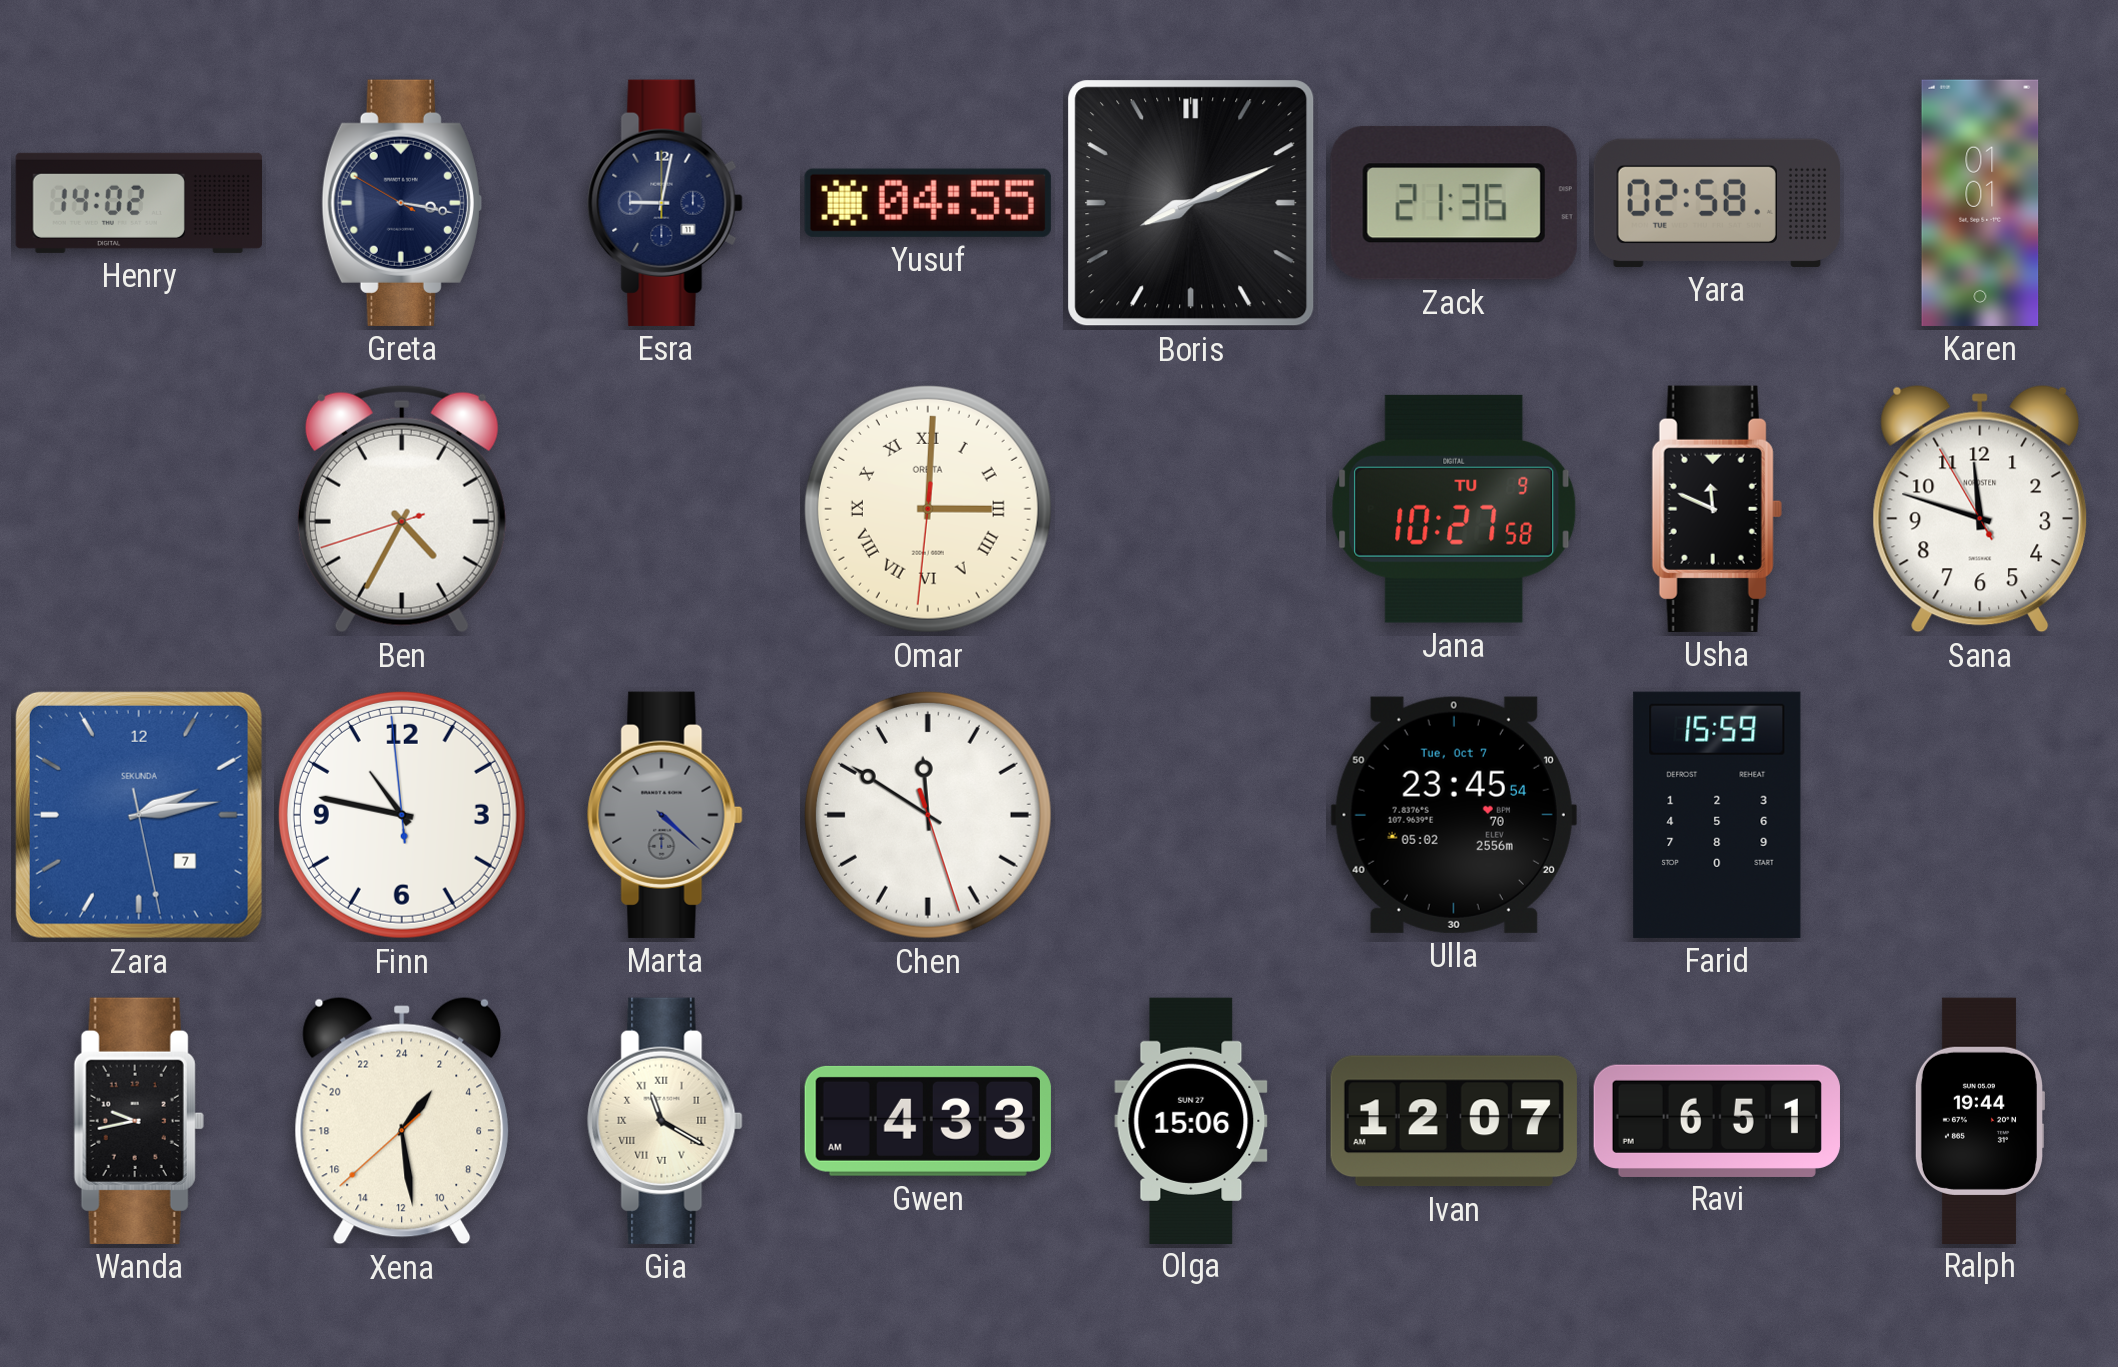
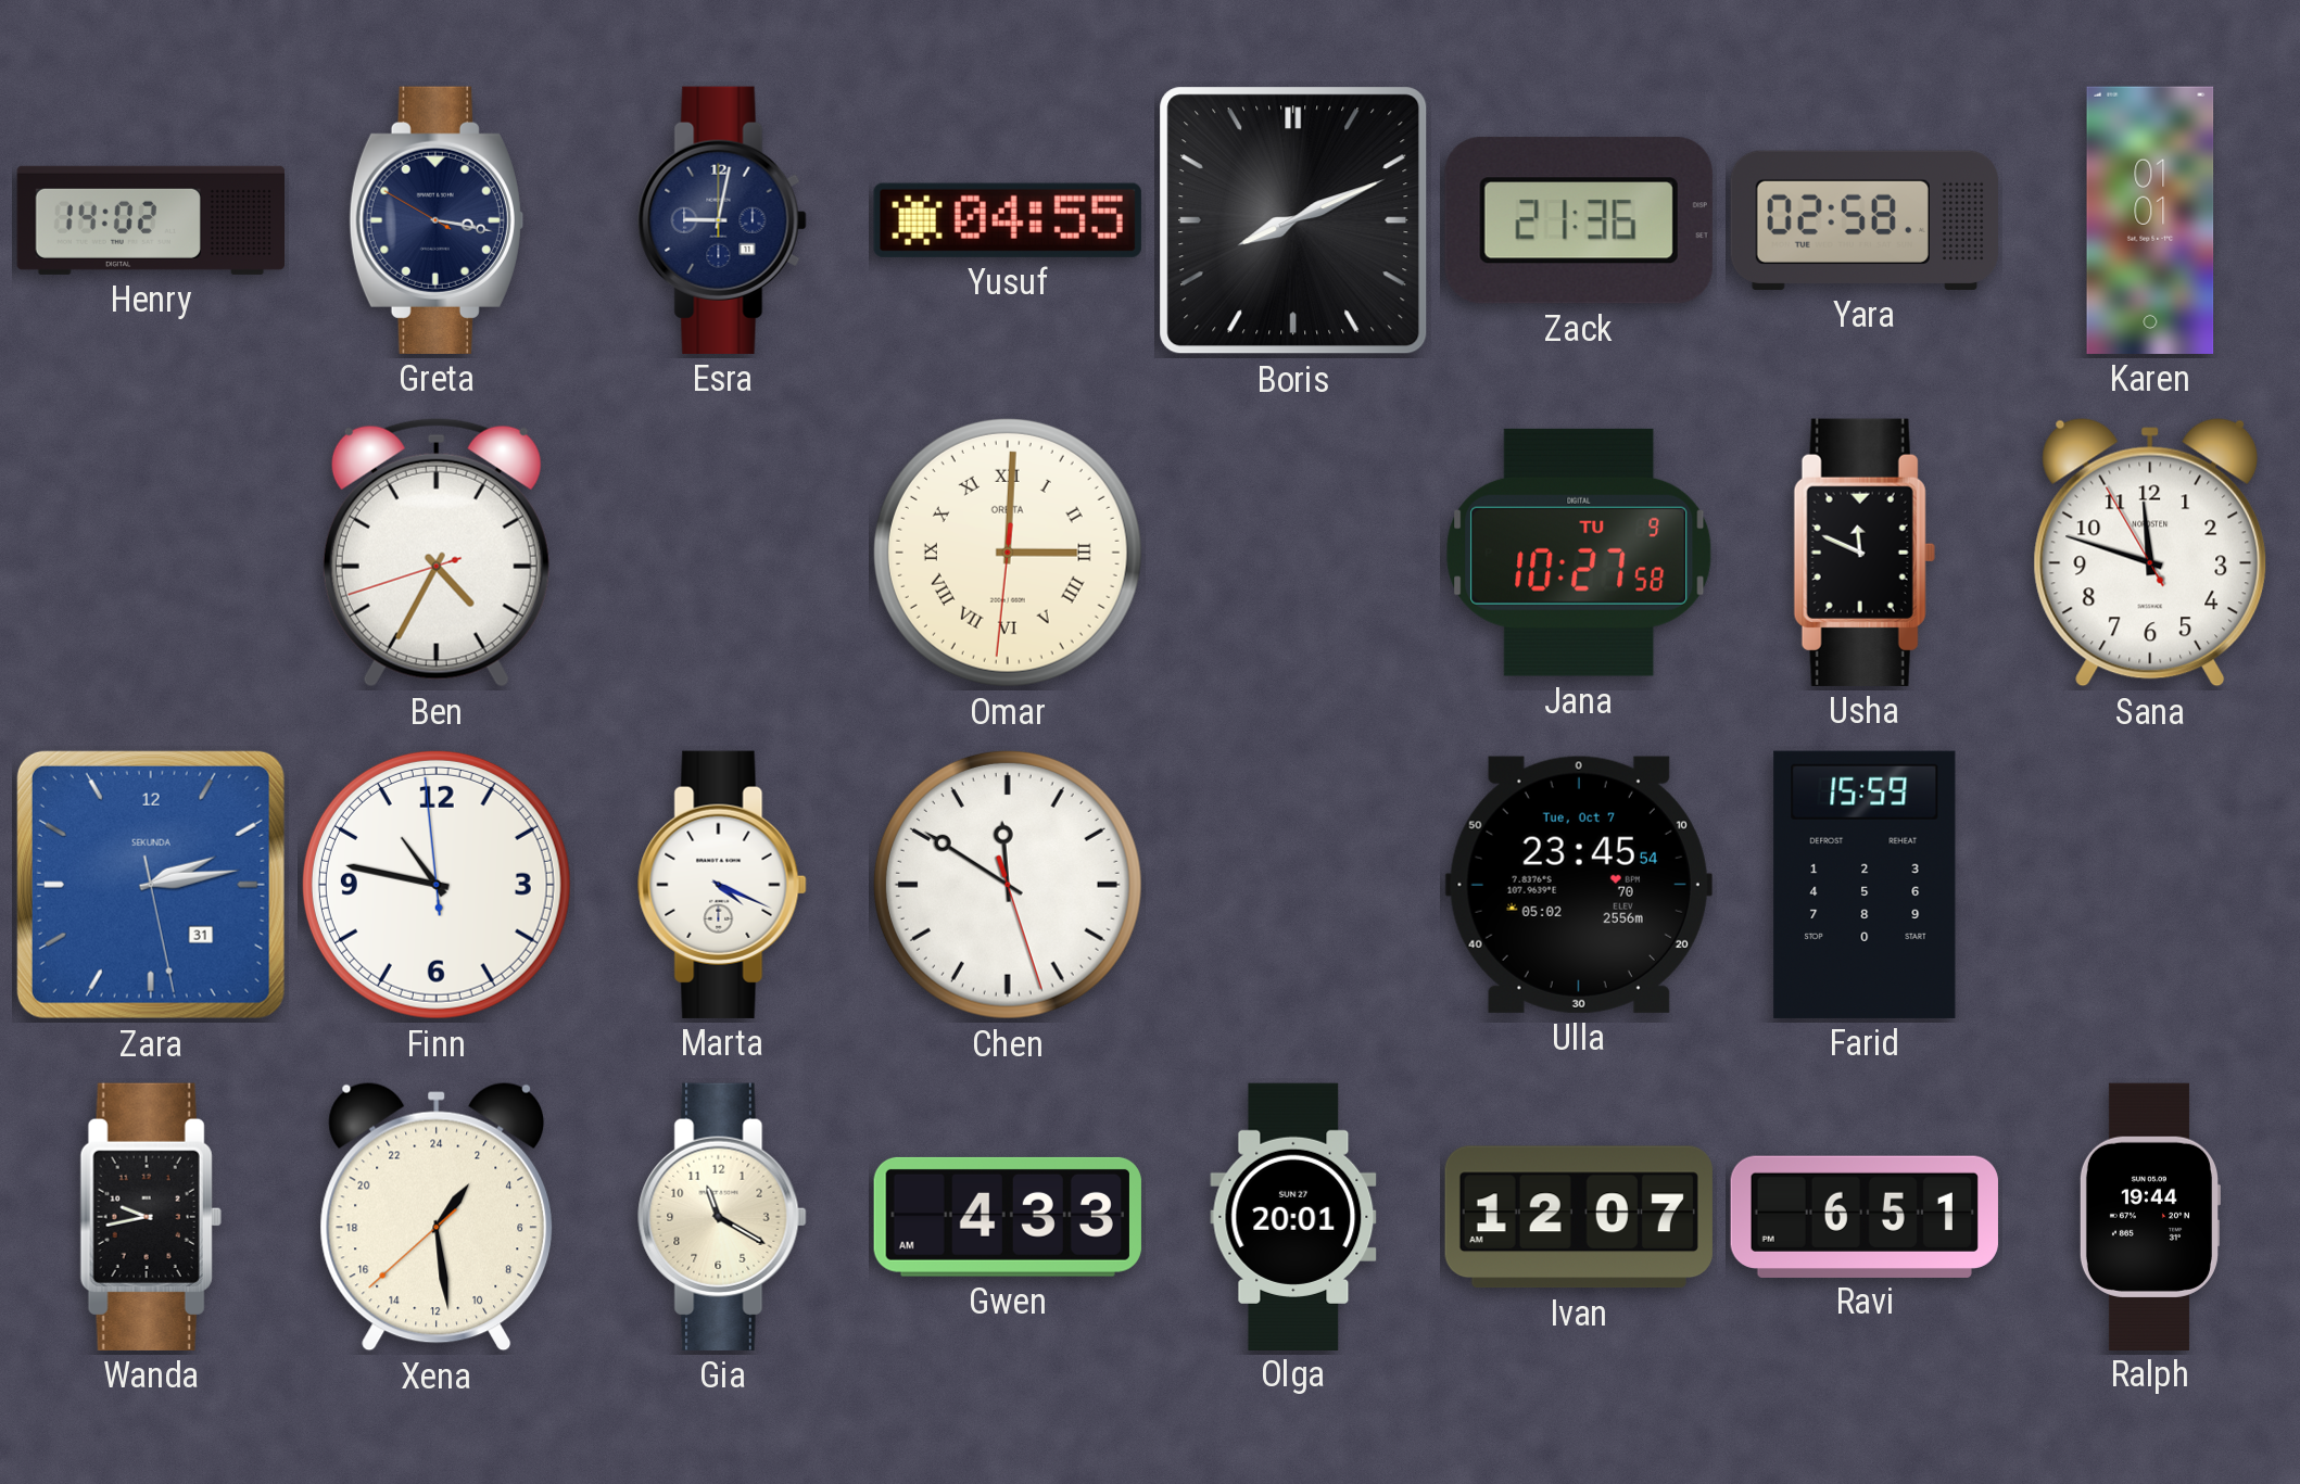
Zara date: 7 -> 31
Marta: 4:22 -> 4:19
Marta dial: grey -> white
Gia numerals: Roman -> Arabic
Olga: 15:06 -> 20:01
